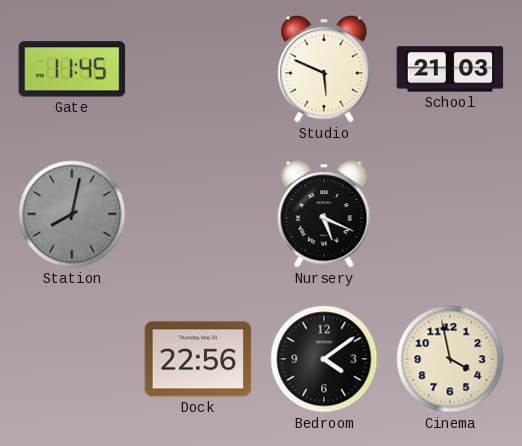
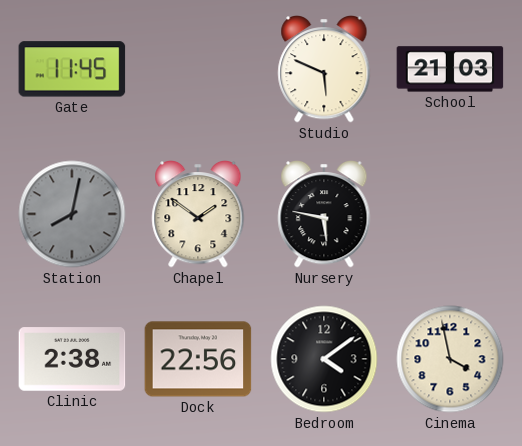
Chapel: none -> 1:51
Nursery: 5:19 -> 5:47
Clinic: none -> 2:38
